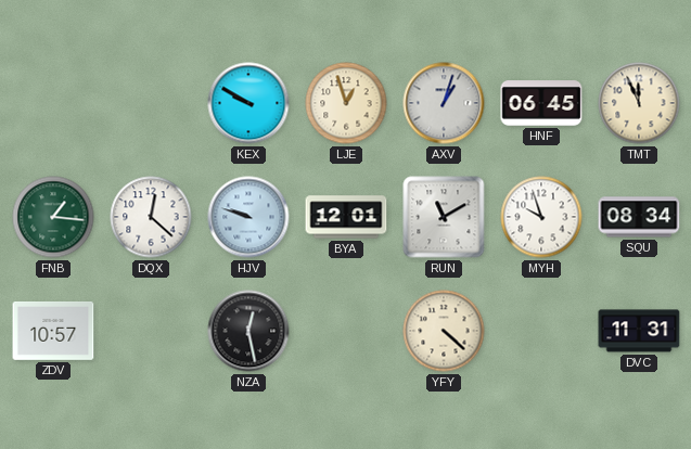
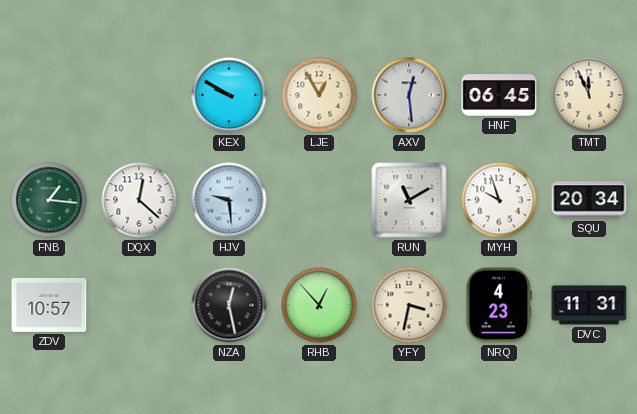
LJE: 12:57 -> 12:55
AXV: 1:03 -> 12:29
HJV: 9:48 -> 9:29
BYA: 12:01 -> none
SQU: 08:34 -> 20:34
RHB: none -> 12:53
YFY: 4:22 -> 3:32
NRQ: none -> 4:23
